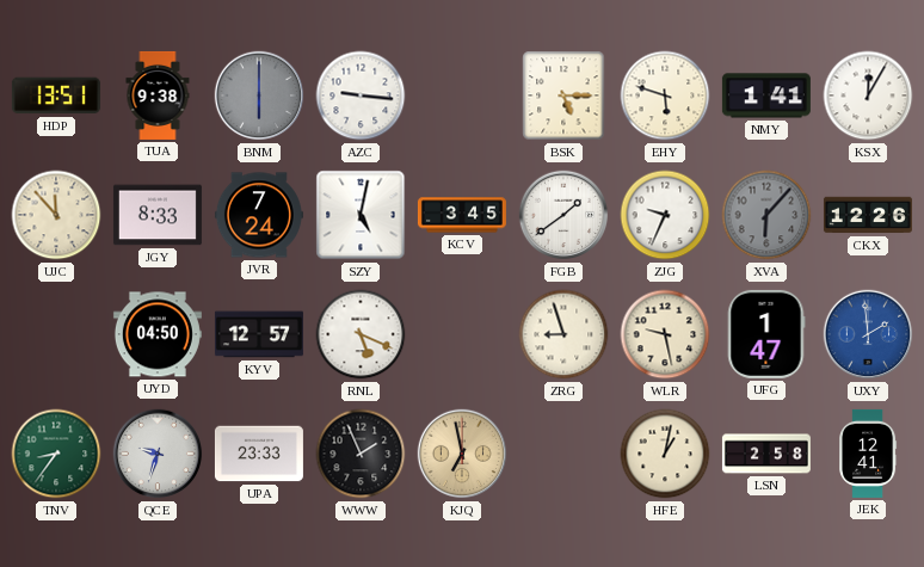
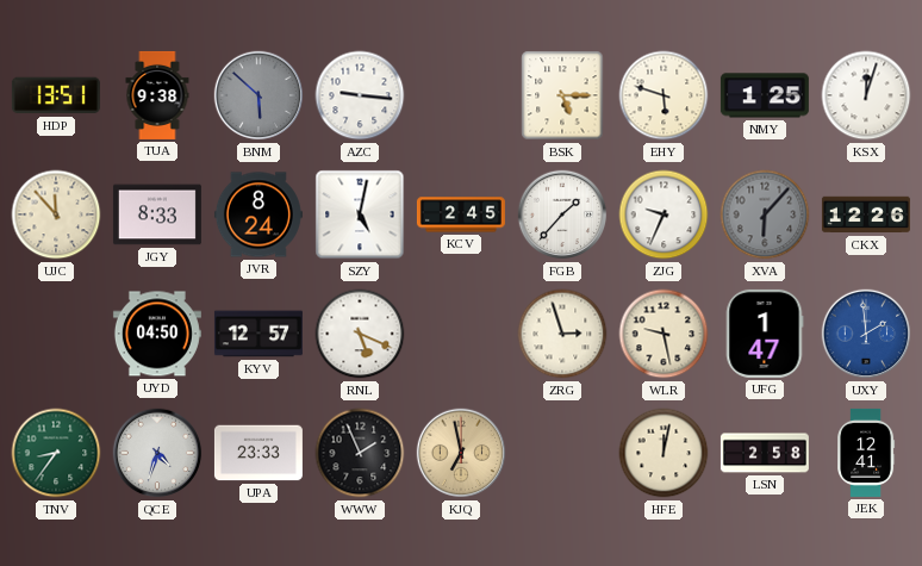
BNM: 6:00 -> 5:52
NMY: 1:41 -> 1:25
KSX: 12:05 -> 12:03
JVR: 7:24 -> 8:24
KCV: 3:45 -> 2:45
FGB: 1:39 -> 1:37
ZRG: 8:57 -> 2:57
QCE: 9:33 -> 4:33
HFE: 1:02 -> 12:02
